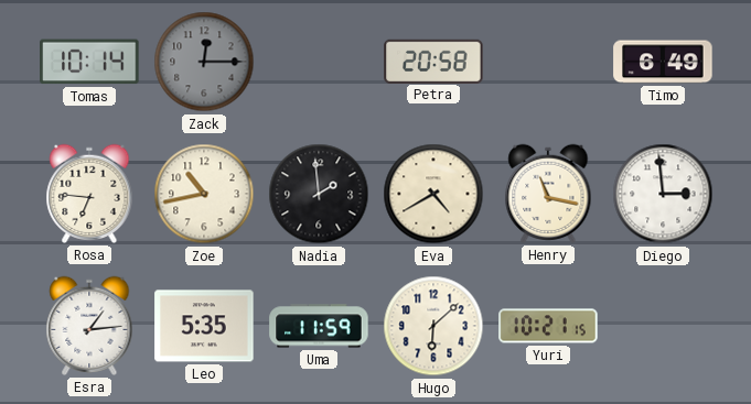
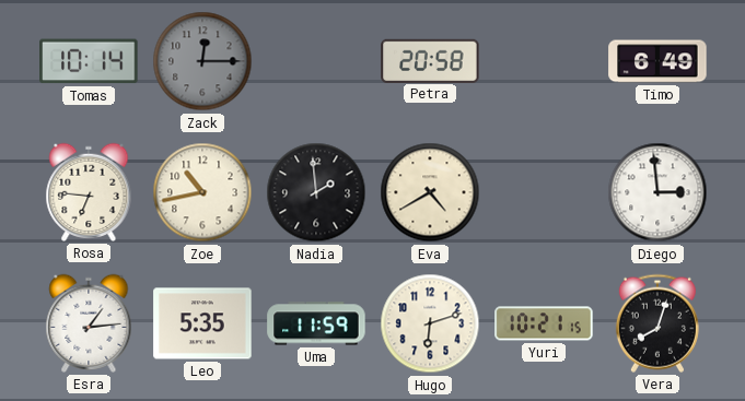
Henry: 11:17 -> none
Hugo: 6:08 -> 6:12
Vera: none -> 8:03
